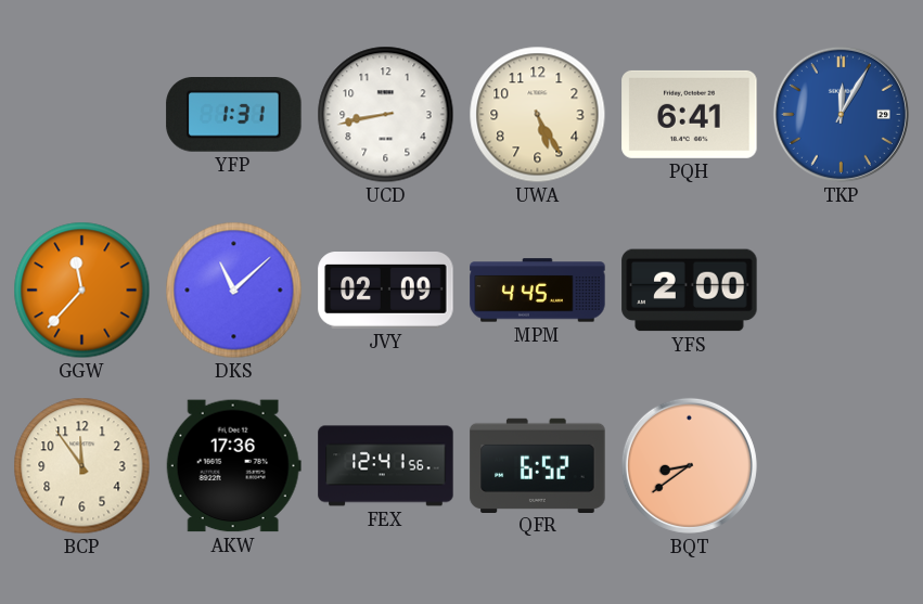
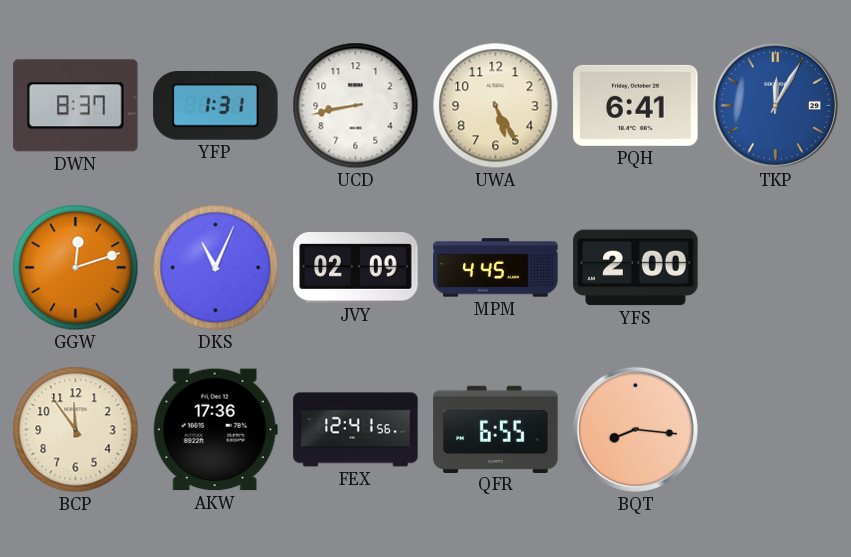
DWN: none -> 8:37
GGW: 11:37 -> 12:12
DKS: 11:08 -> 11:04
QFR: 6:52 -> 6:55
BQT: 8:39 -> 8:16
